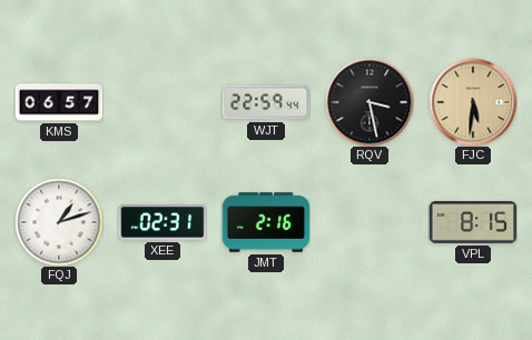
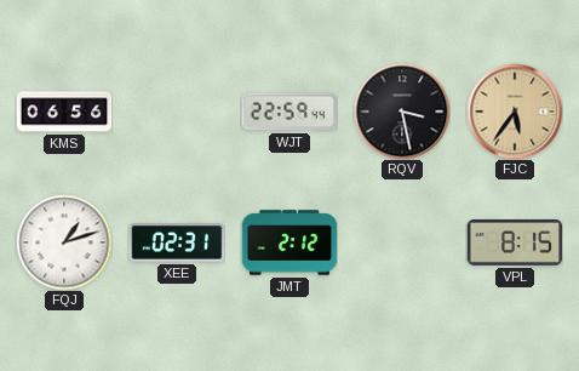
KMS: 06:57 -> 06:56
FJC: 5:31 -> 5:36
JMT: 2:16 -> 2:12
